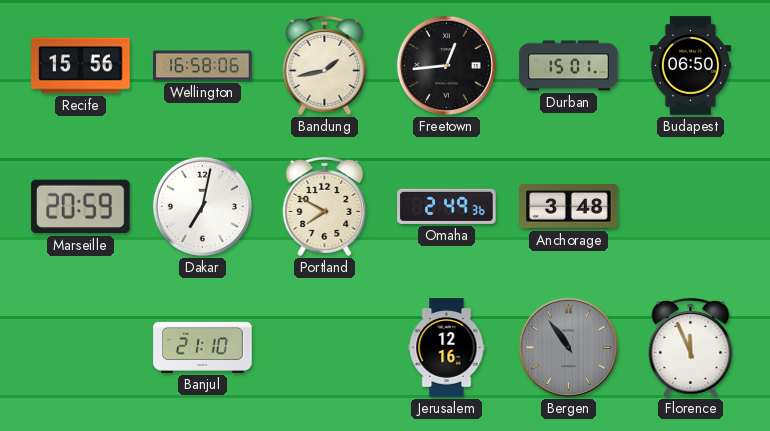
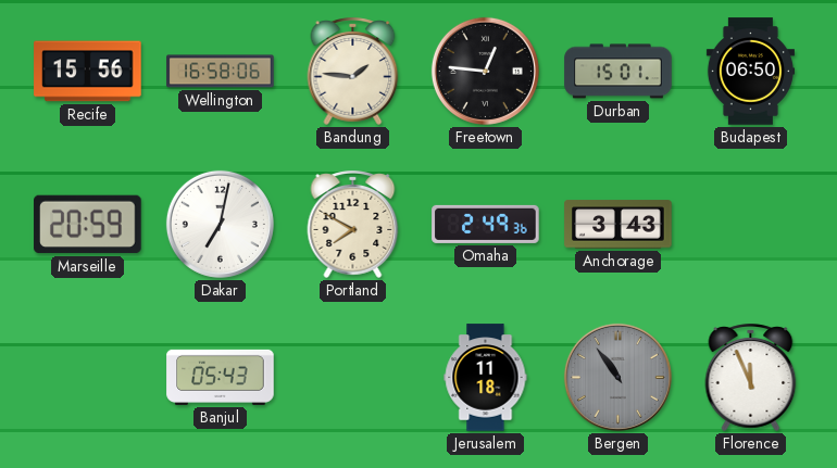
Bandung: 1:43 -> 1:46
Freetown: 12:44 -> 12:46
Anchorage: 3:48 -> 3:43
Banjul: 21:10 -> 05:43
Jerusalem: 12:16 -> 11:18
